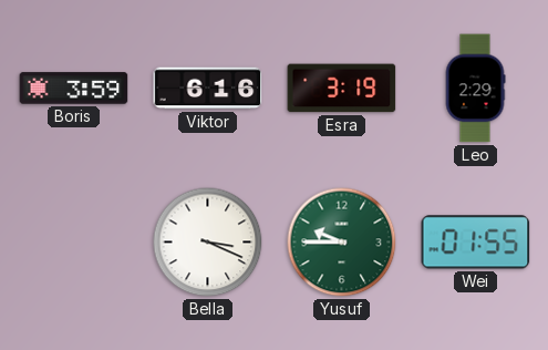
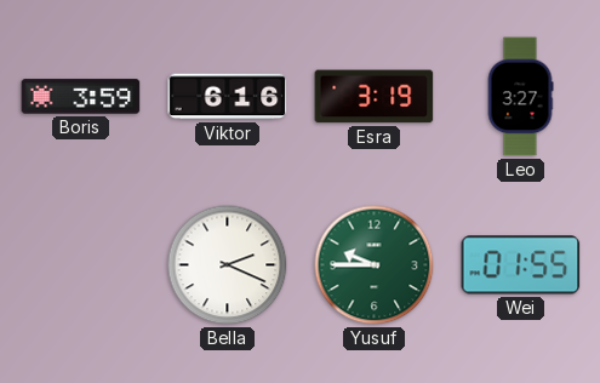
Leo: 2:29 -> 3:27
Bella: 3:19 -> 2:19
